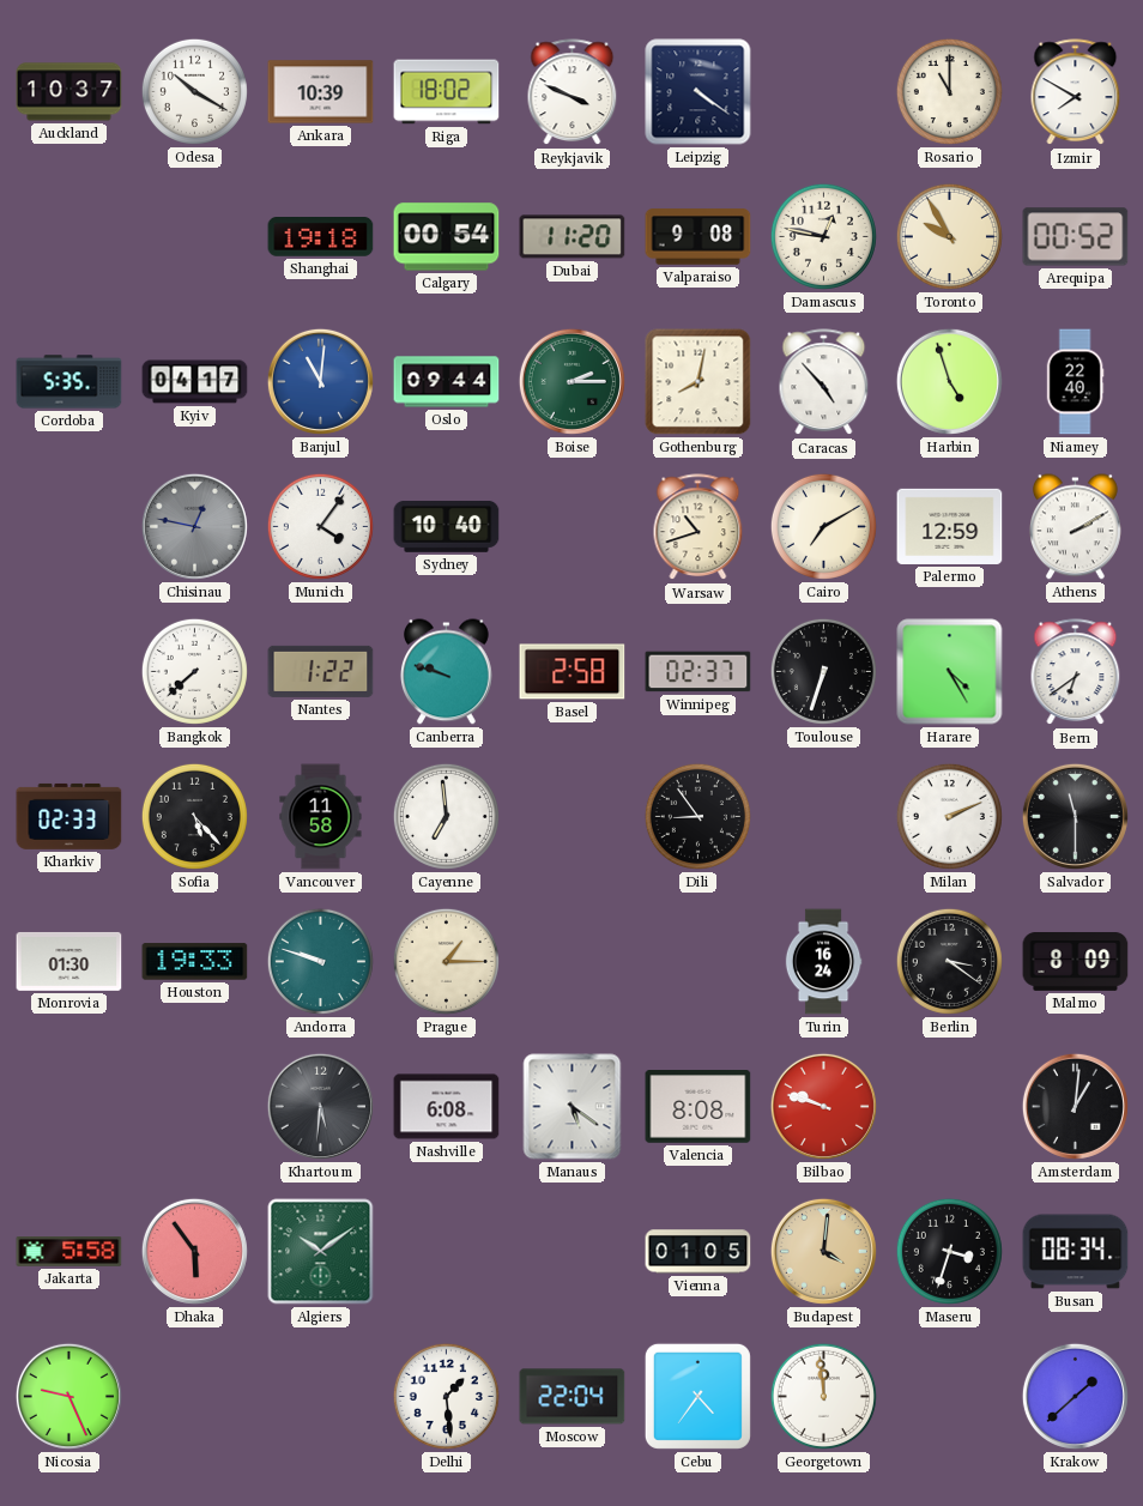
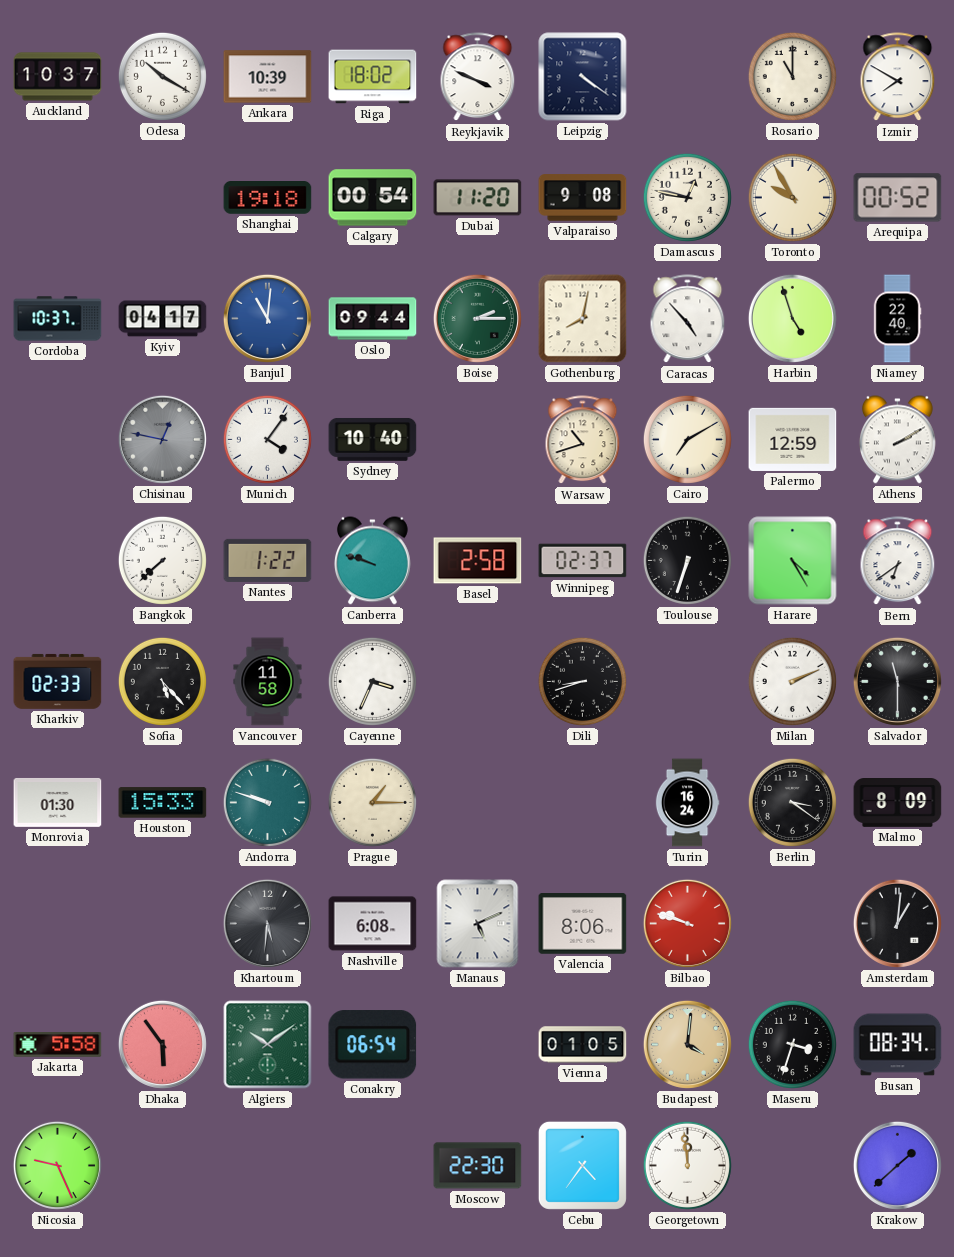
Cordoba: 5:35 -> 10:37
Cayenne: 6:59 -> 3:34
Dili: 8:54 -> 8:42
Houston: 19:33 -> 15:33
Manaus: 5:21 -> 5:11
Valencia: 8:08 -> 8:06
Conakry: none -> 06:54
Delhi: 1:29 -> none
Moscow: 22:04 -> 22:30
